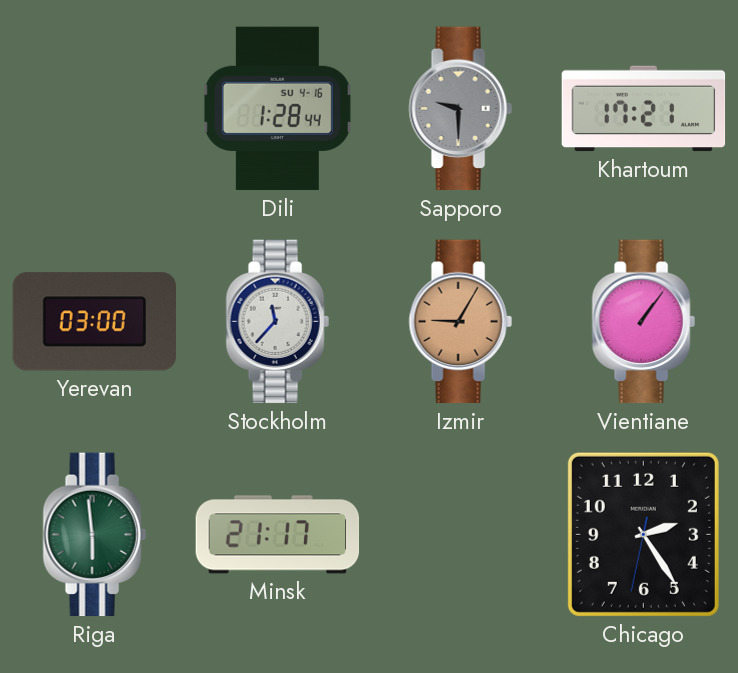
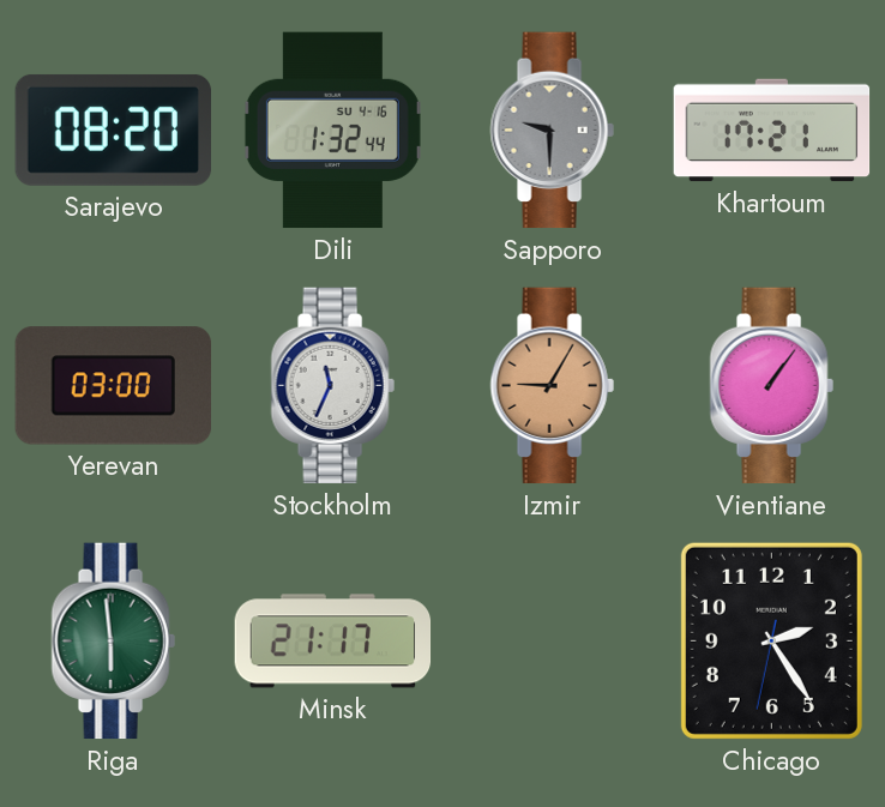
Sarajevo: none -> 08:20
Dili: 1:28 -> 1:32
Stockholm: 11:37 -> 11:34
